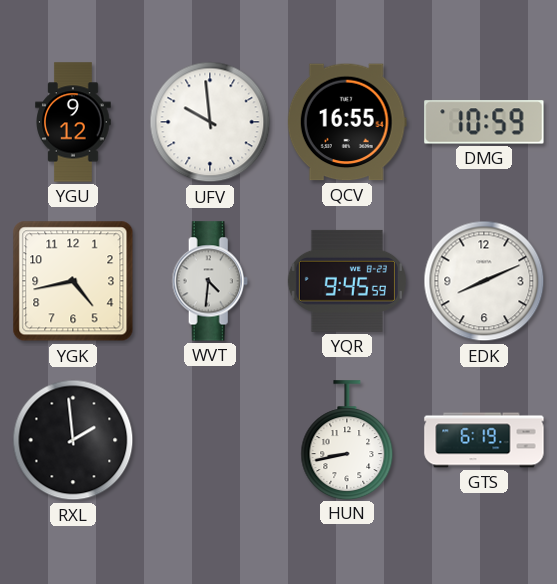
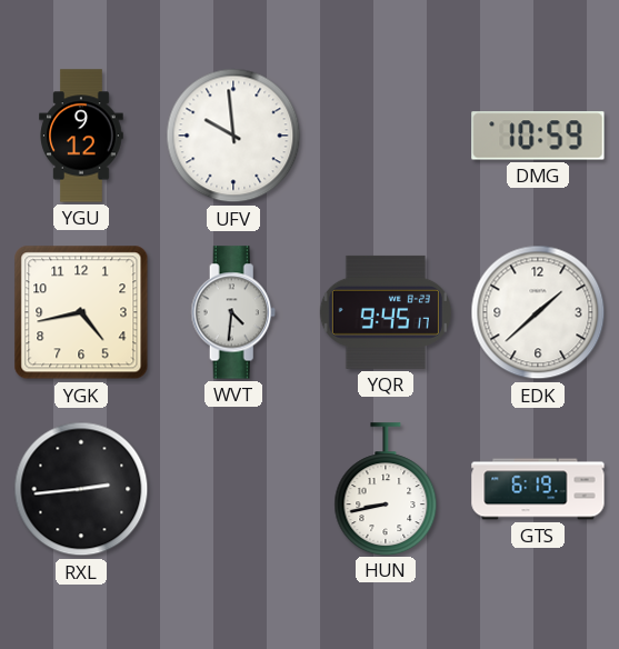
QCV: 16:55 -> none
YQR: 9:45:59 -> 9:45:17
EDK: 8:11 -> 1:38
RXL: 1:59 -> 2:44
